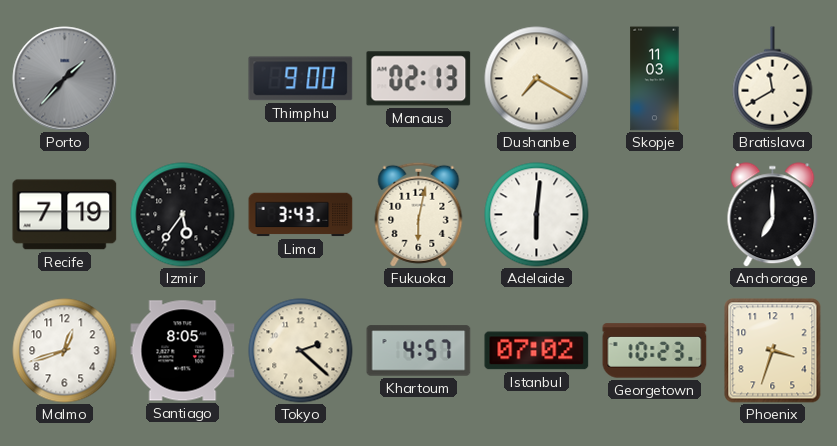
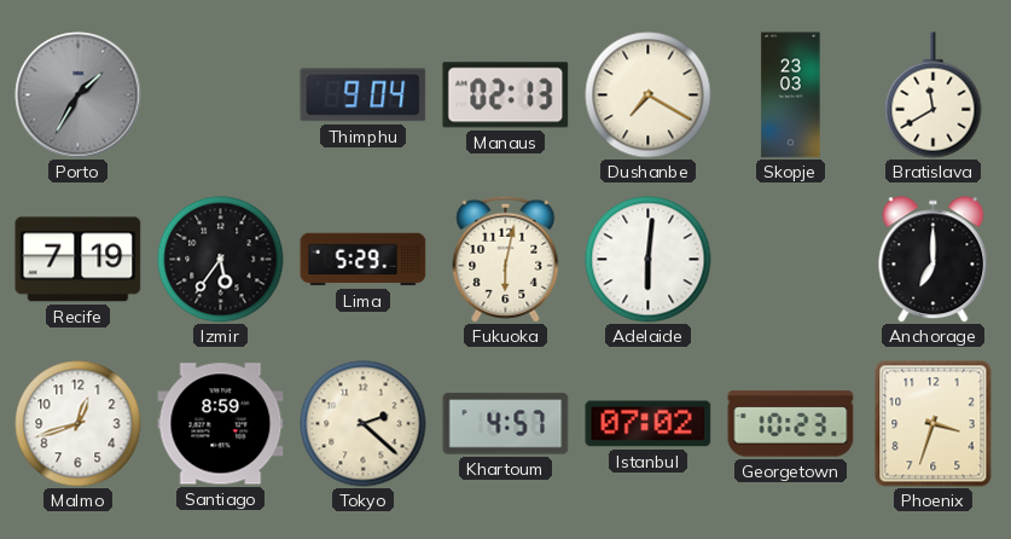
Porto: 1:37 -> 1:35
Thimphu: 9:00 -> 9:04
Skopje: 11:03 -> 23:03
Lima: 3:43 -> 5:29
Santiago: 8:05 -> 8:59
